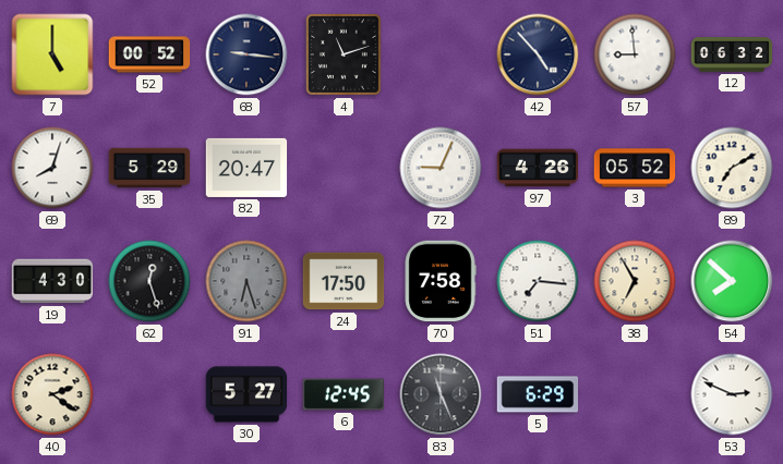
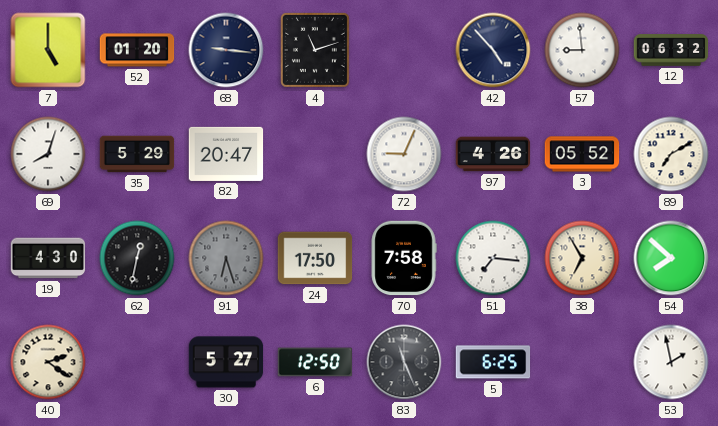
52: 00:52 -> 01:20
62: 12:27 -> 12:32
6: 12:45 -> 12:50
5: 6:29 -> 6:25
53: 2:49 -> 1:58
